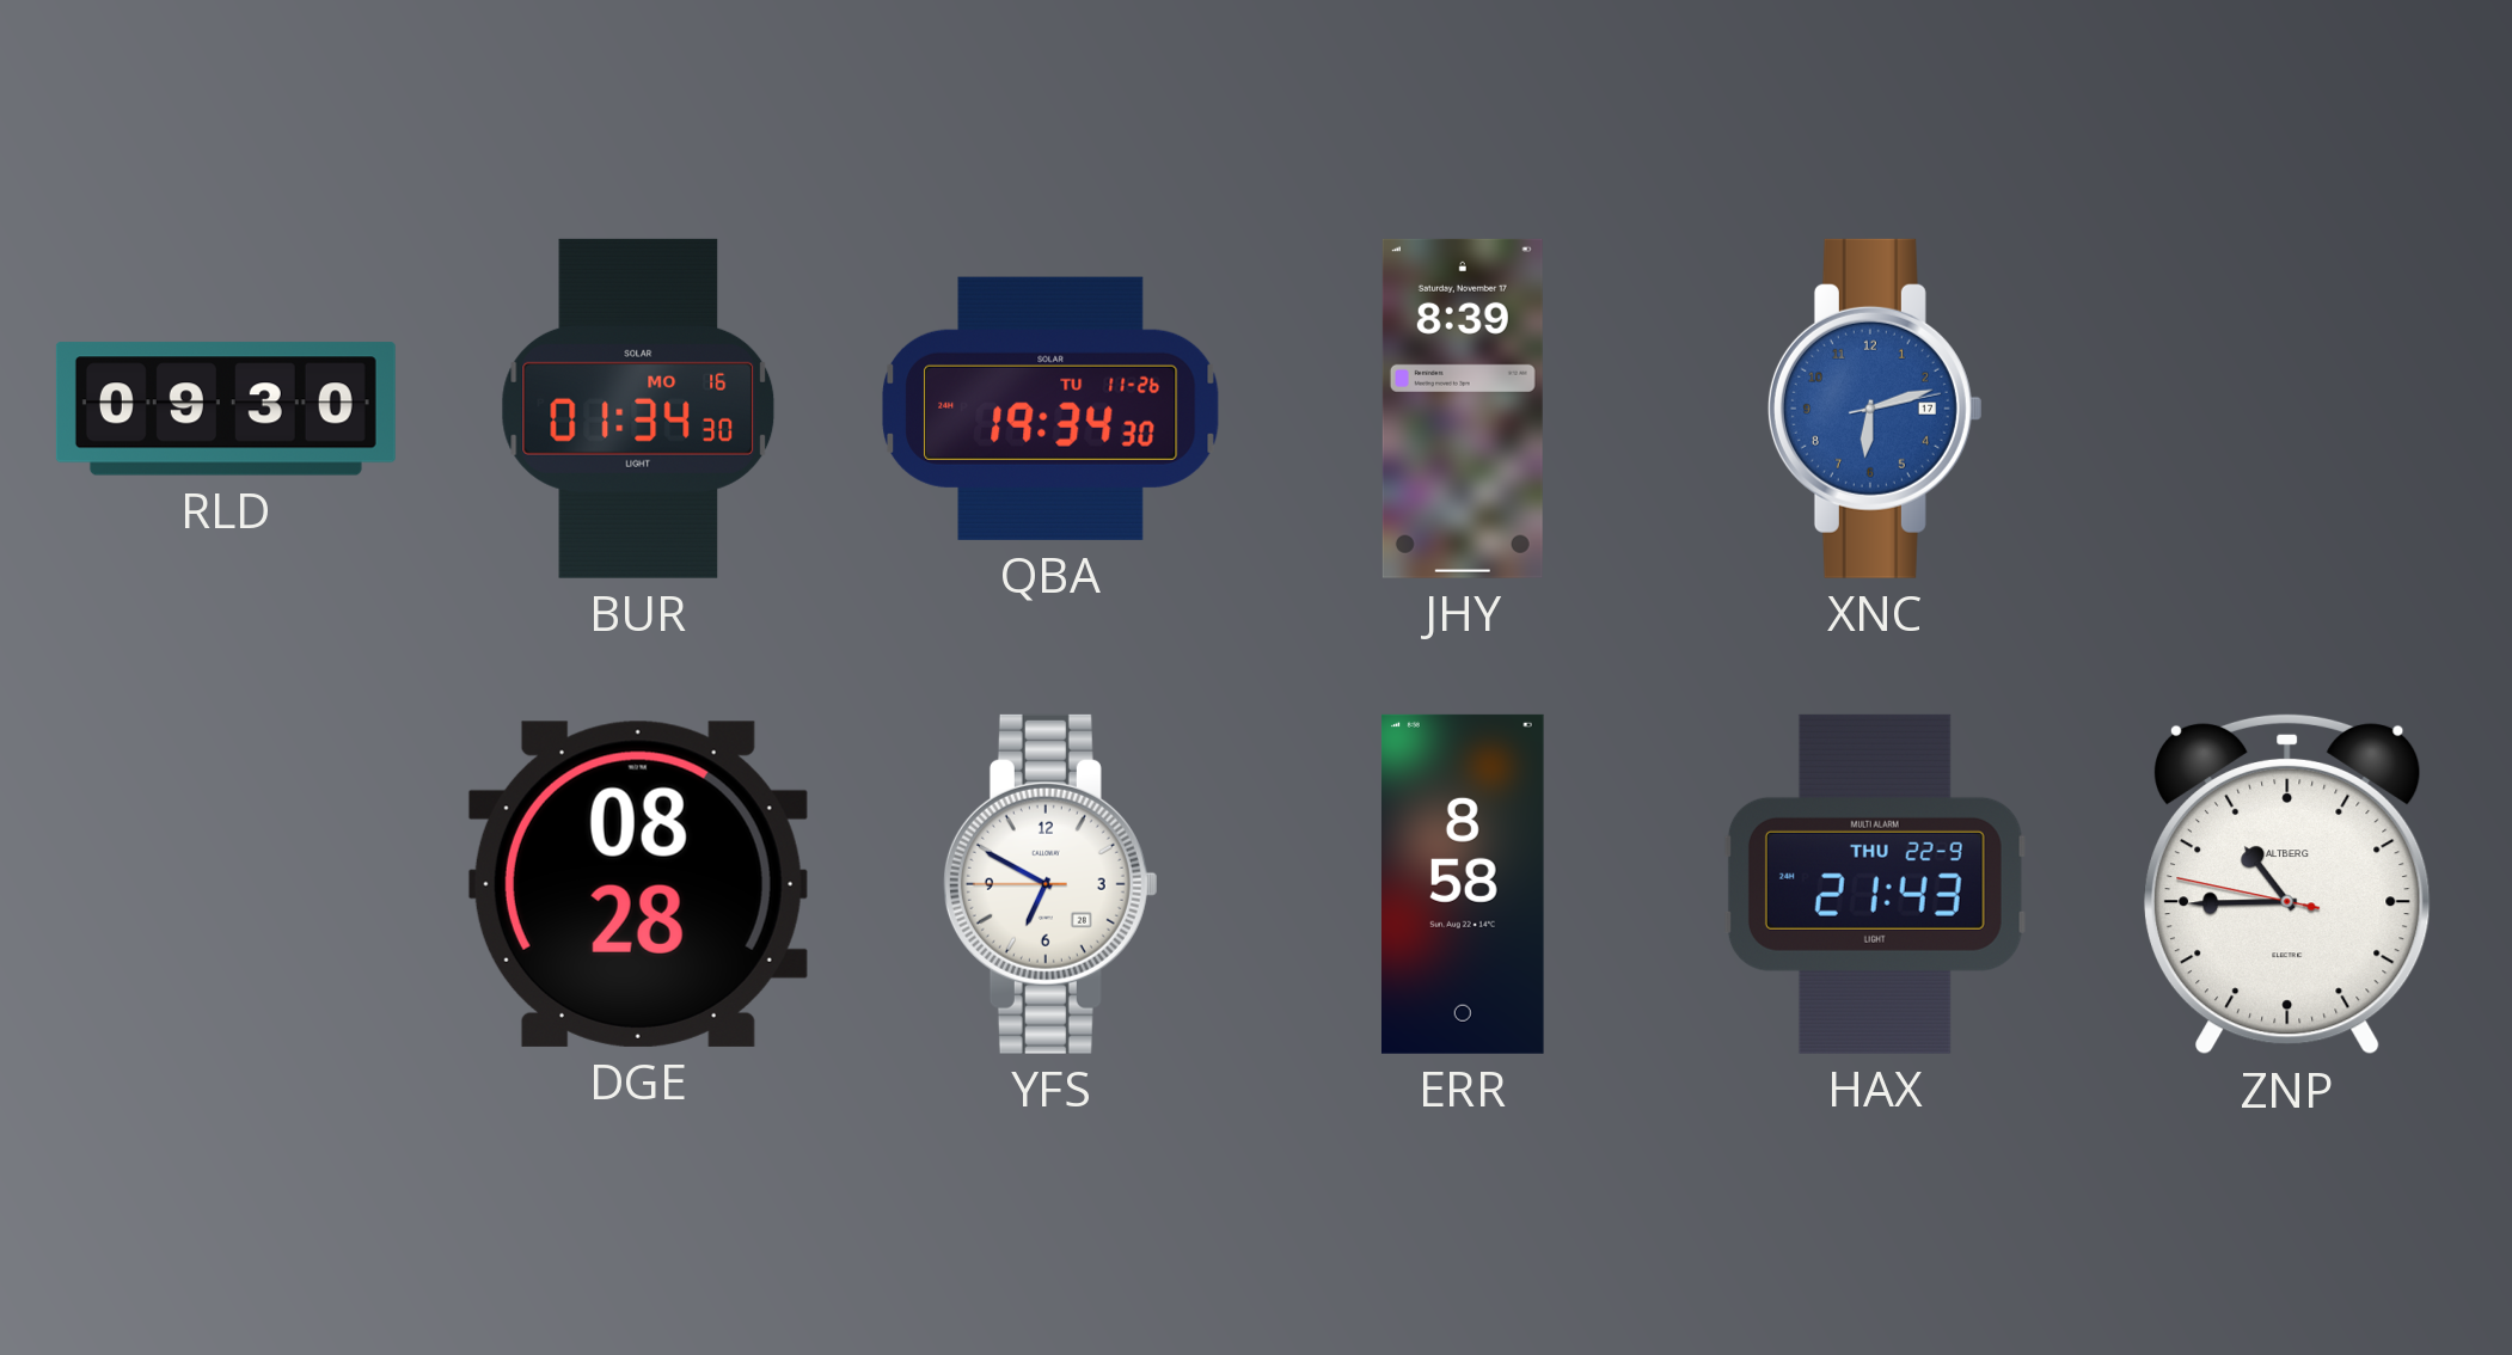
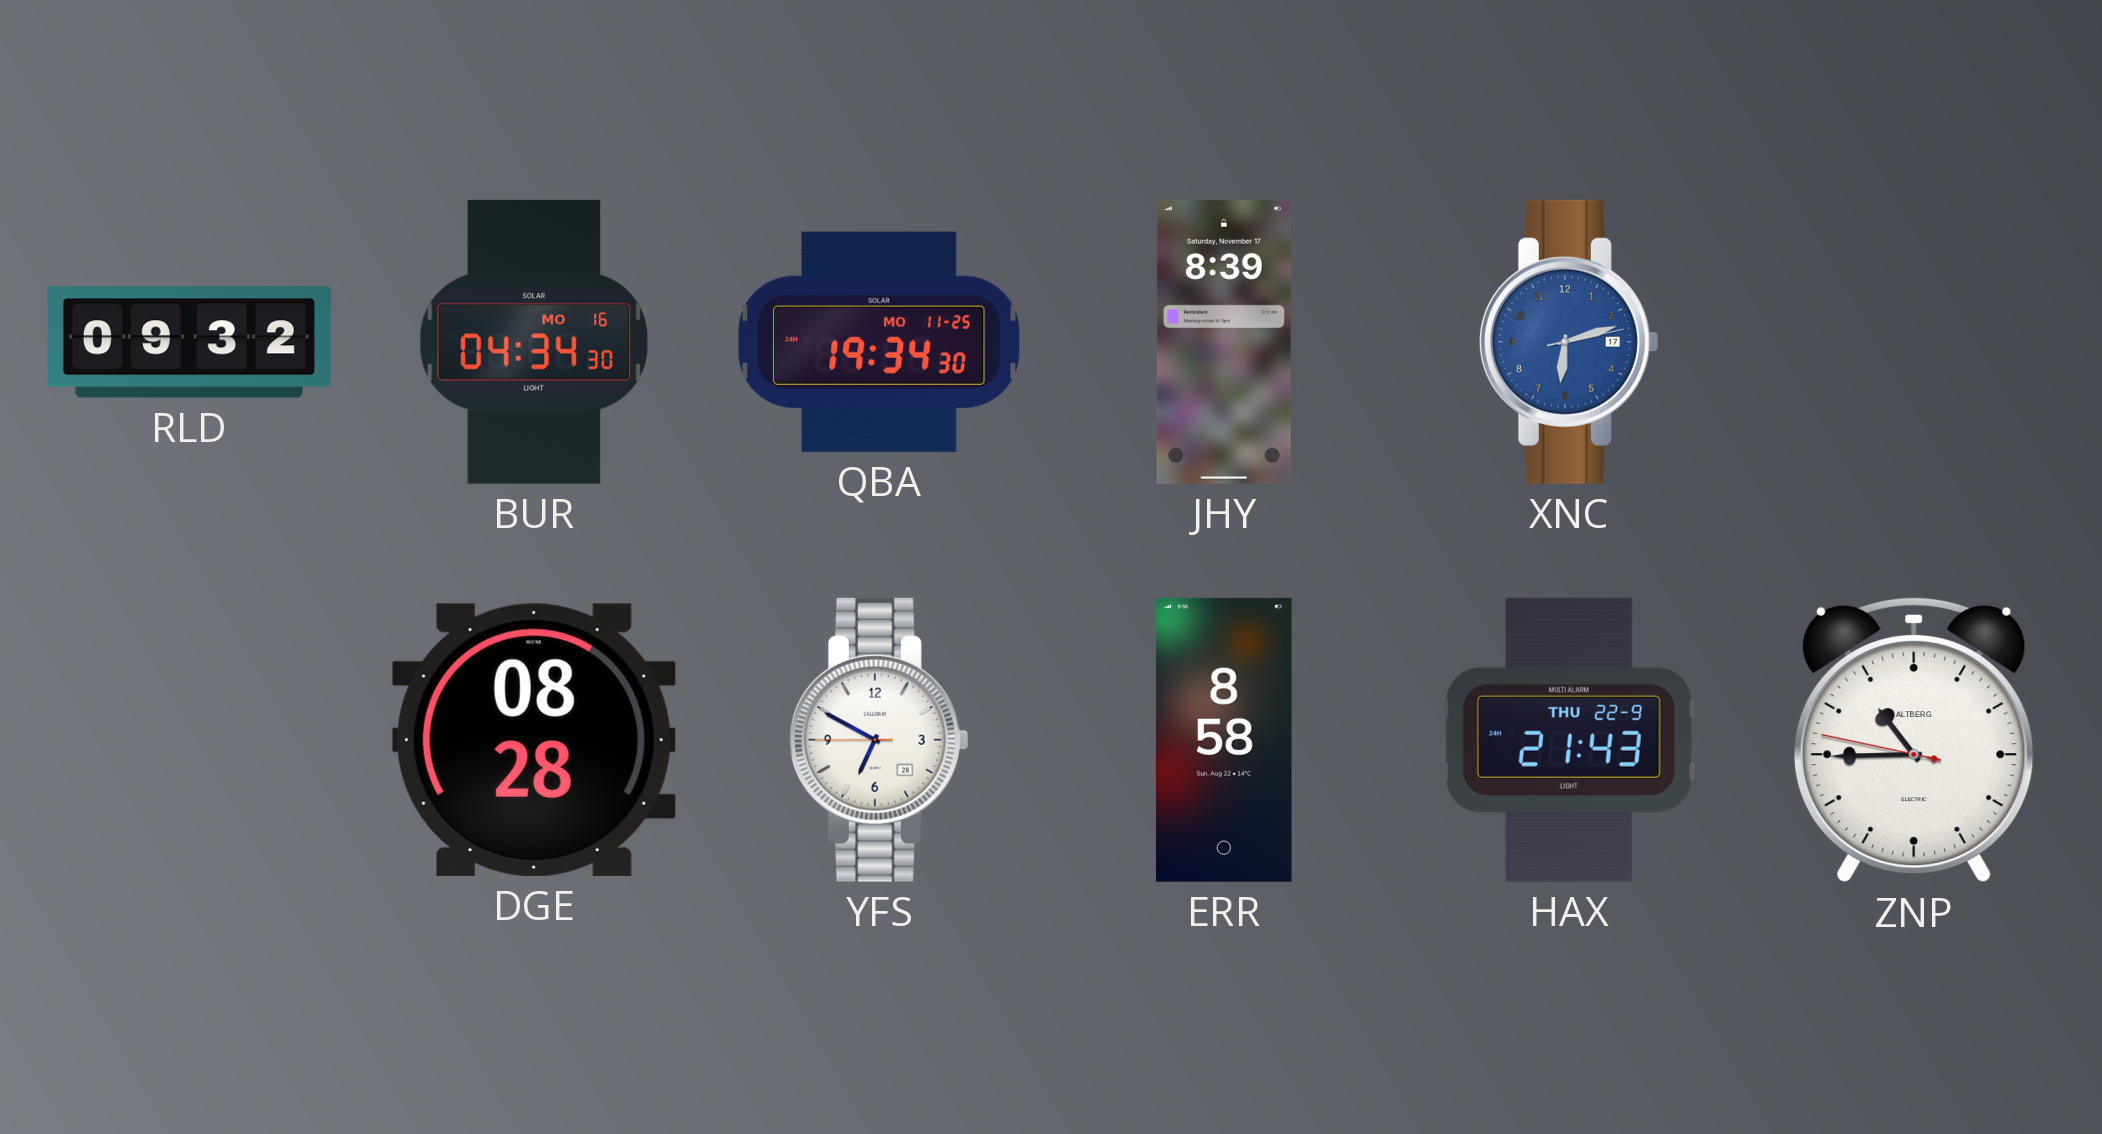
RLD: 09:30 -> 09:32
BUR: 01:34 -> 04:34
QBA date: TU 11-26 -> MO 11-25
